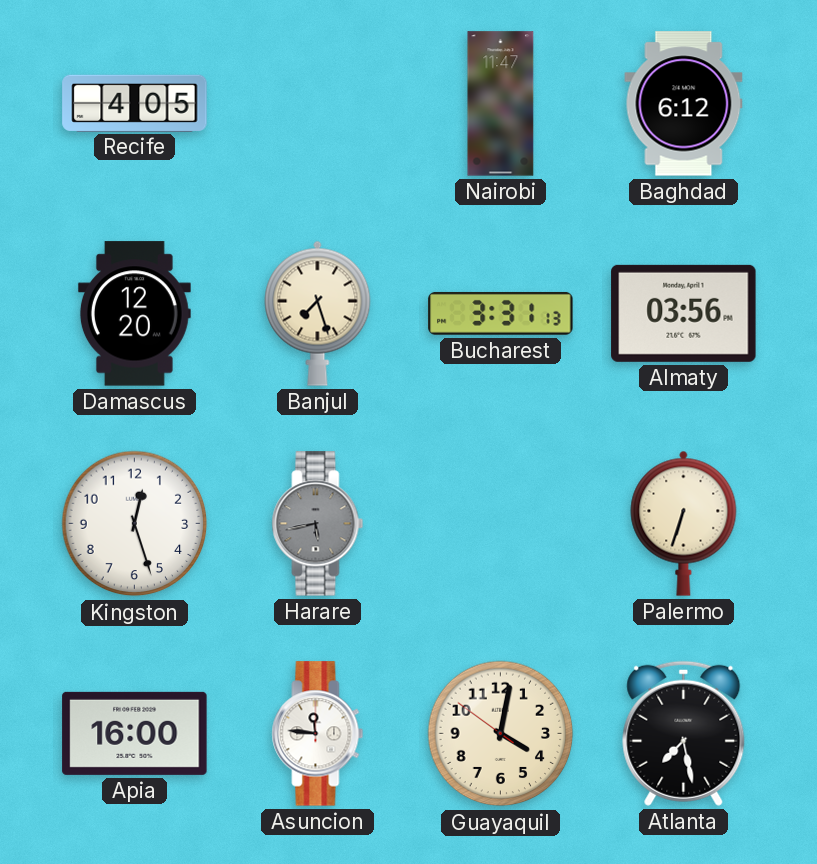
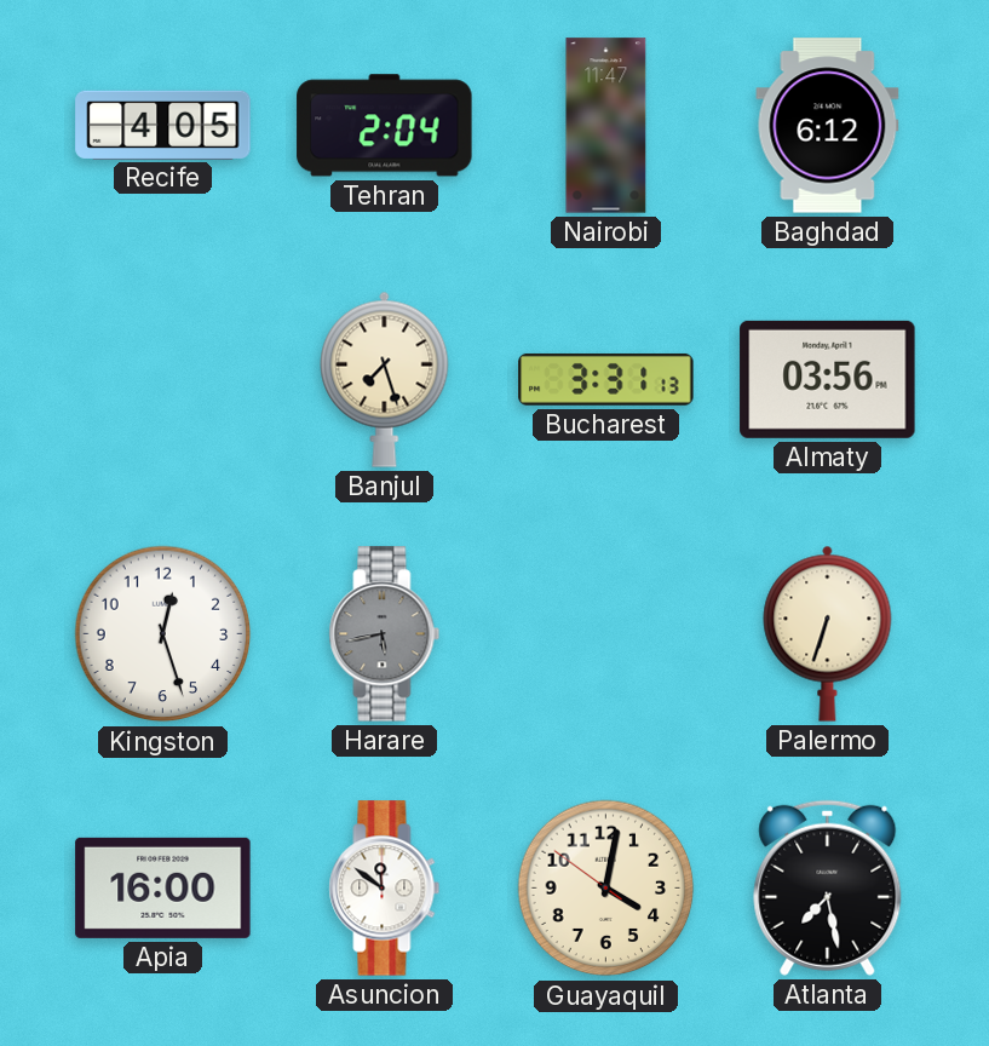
Tehran: none -> 2:04
Damascus: 12:20 -> none
Asuncion: 11:46 -> 11:51
